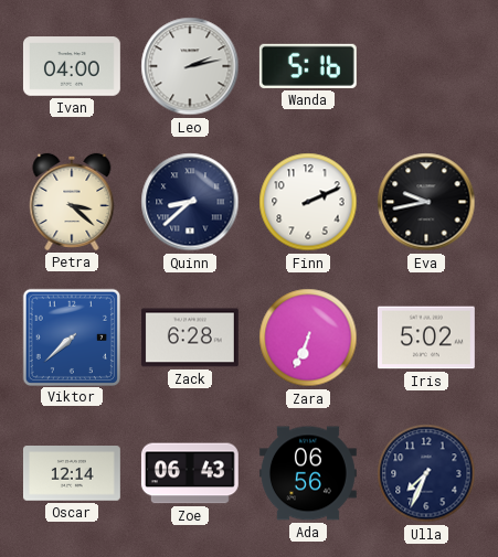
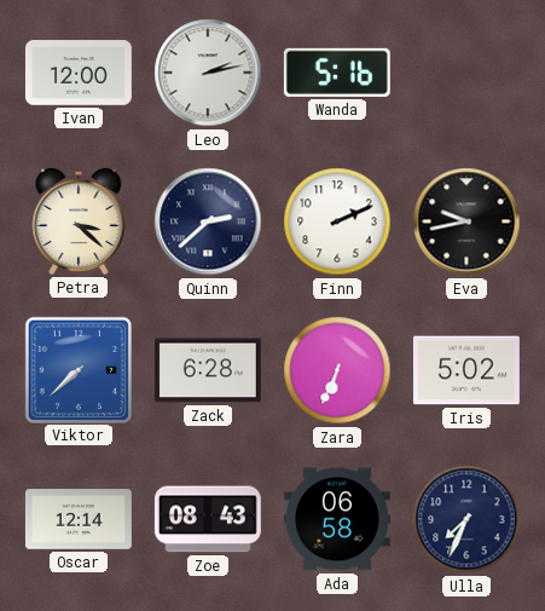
Ivan: 04:00 -> 12:00
Quinn: 8:38 -> 2:38
Zoe: 06:43 -> 08:43
Ada: 06:56 -> 06:58
